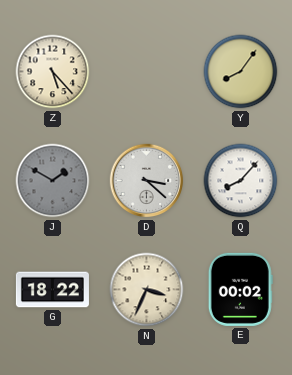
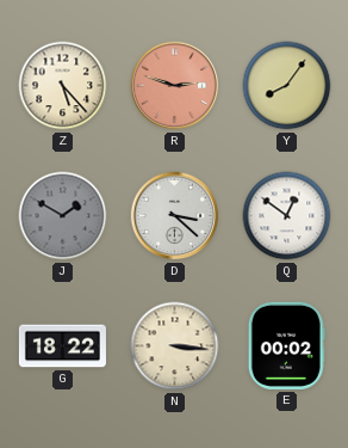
R: none -> 2:48
Q: 8:07 -> 12:51
N: 3:34 -> 3:16
